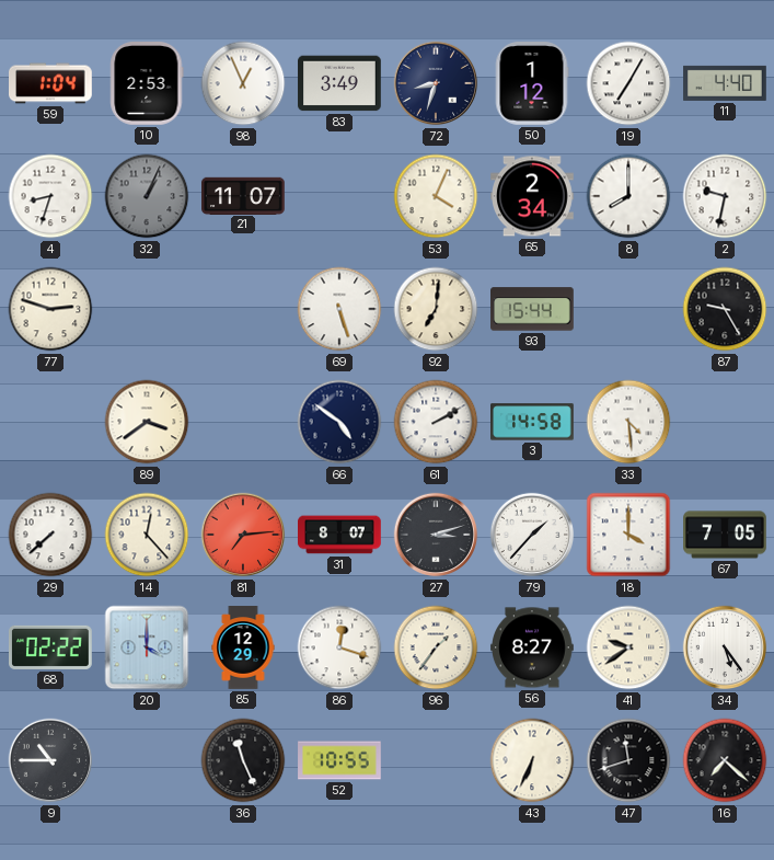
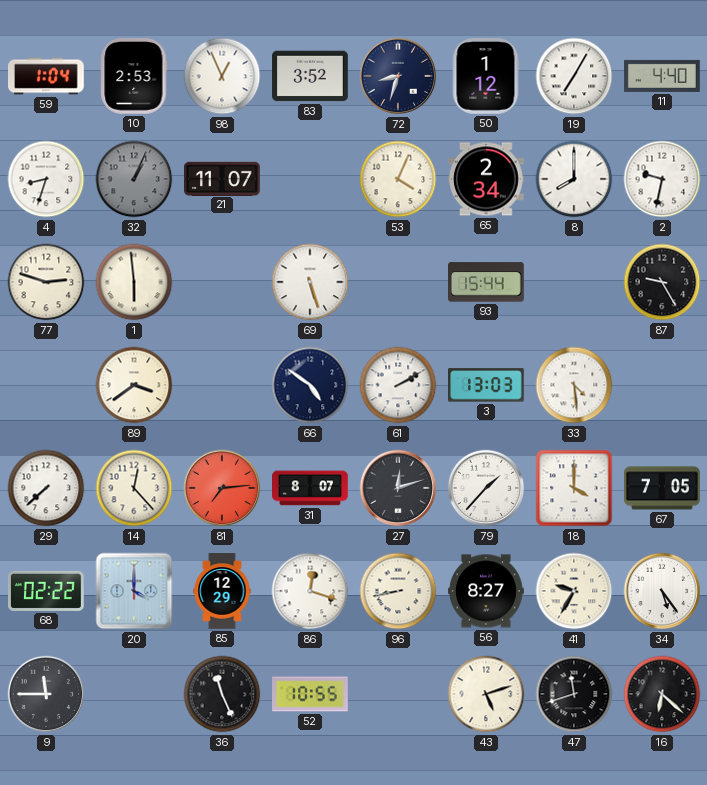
83: 3:49 -> 3:52
1: none -> 5:59
92: 7:01 -> none
3: 14:58 -> 13:03
27: 3:12 -> 12:12
96: 1:36 -> 8:43
41: 9:39 -> 9:35
9: 10:45 -> 11:45
43: 6:34 -> 5:12
16: 7:22 -> 6:22
